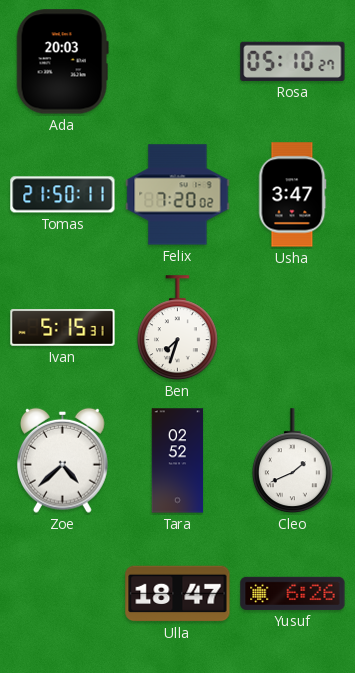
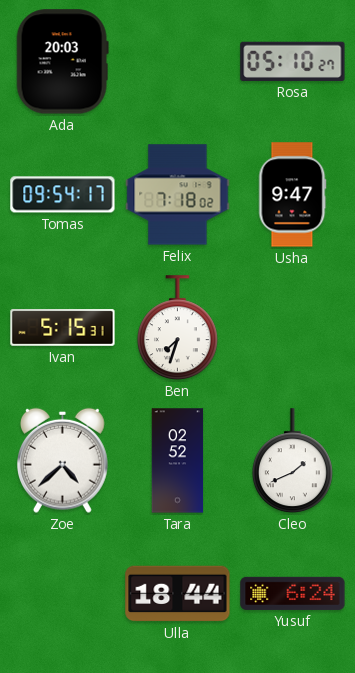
Tomas: 21:50 -> 09:54
Felix: 7:20 -> 7:18
Usha: 3:47 -> 9:47
Ulla: 18:47 -> 18:44
Yusuf: 6:26 -> 6:24
